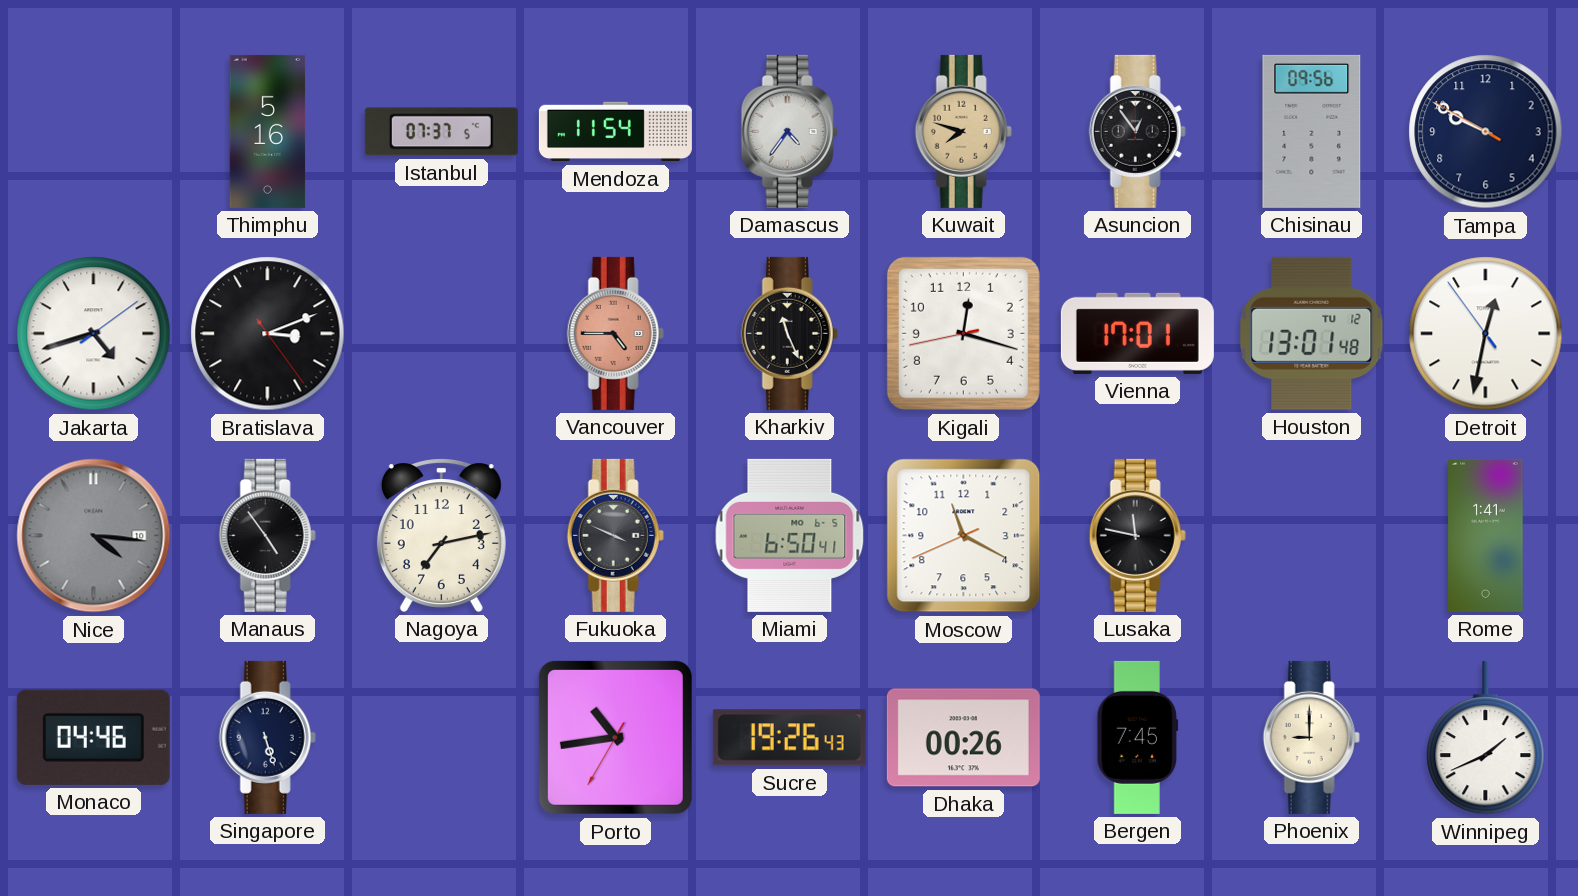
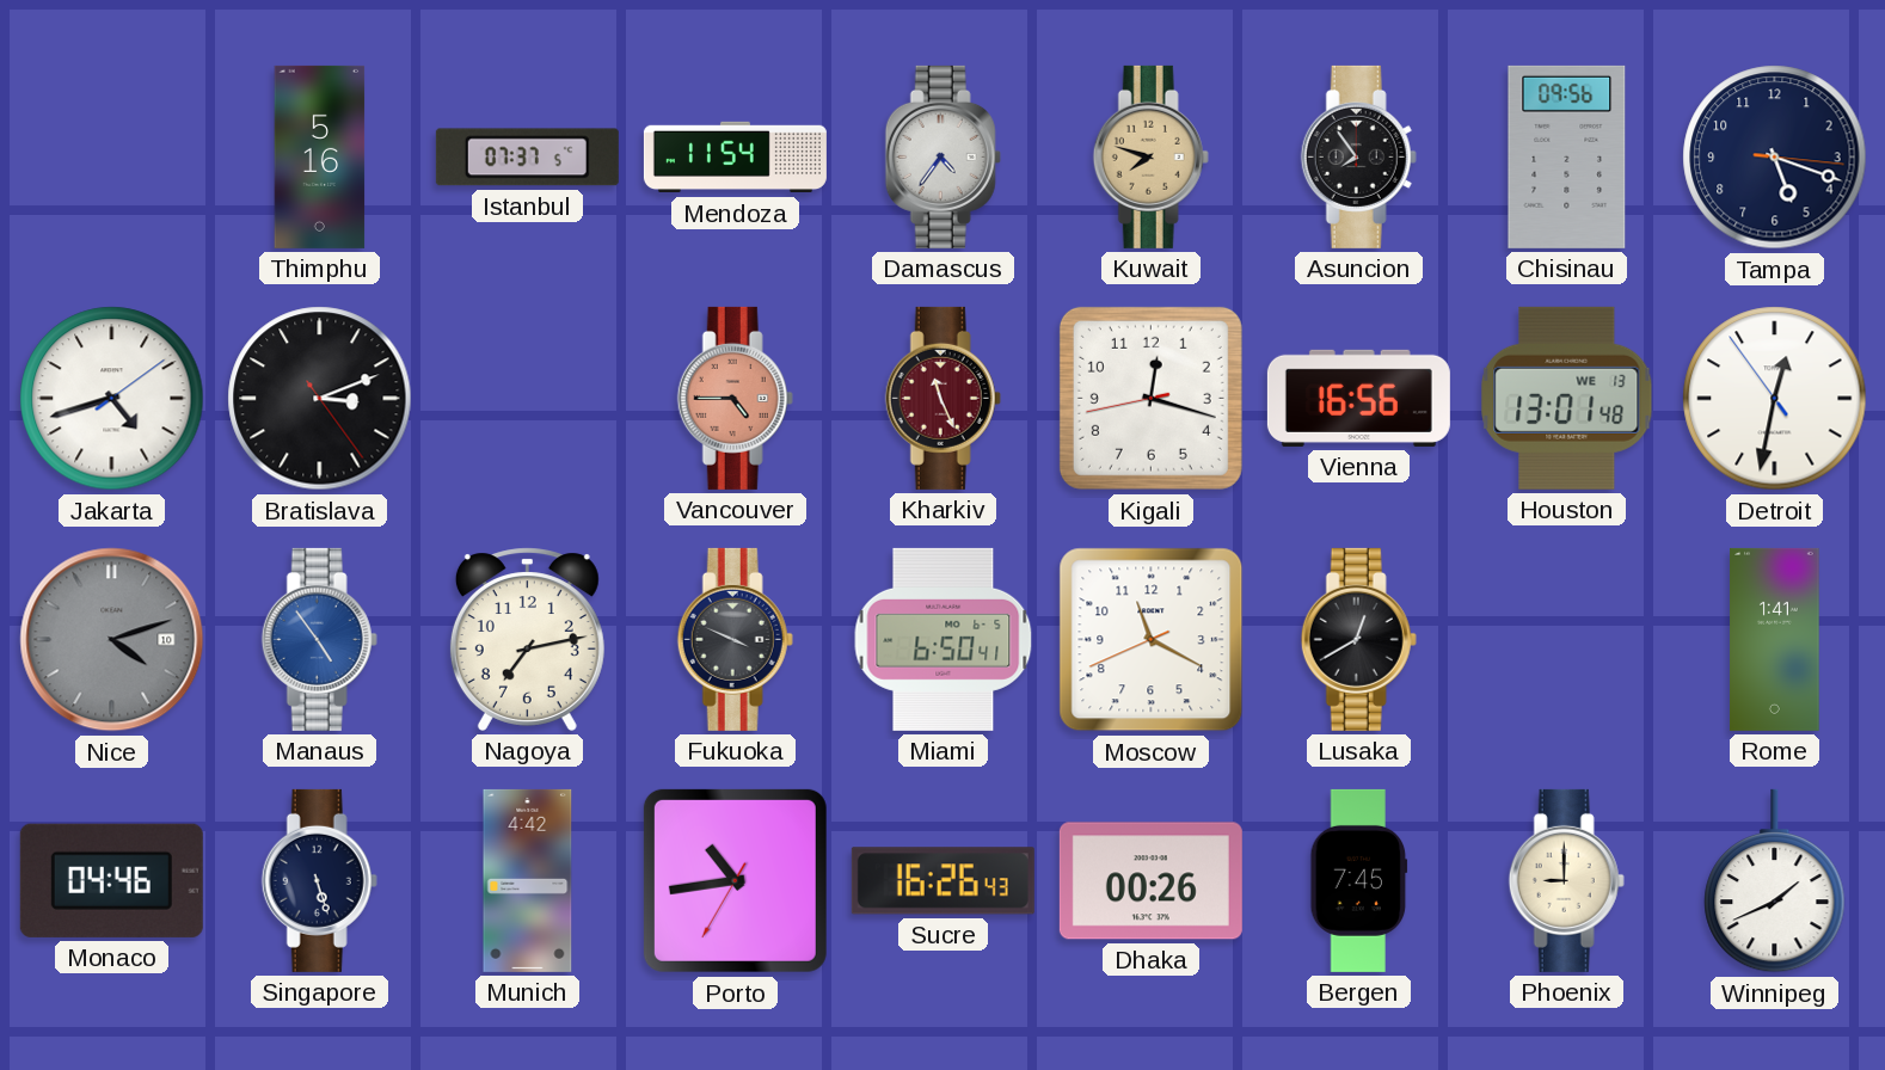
Asuncion: 12:54 -> 7:54
Tampa: 9:49 -> 5:18
Kharkiv dial: black -> burgundy
Vienna: 17:01 -> 16:56
Houston date: TU 12 -> WE 13
Nice: 4:16 -> 4:12
Manaus dial: black -> blue
Lusaka: 11:47 -> 12:40
Munich: none -> 4:42
Sucre: 19:26 -> 16:26
